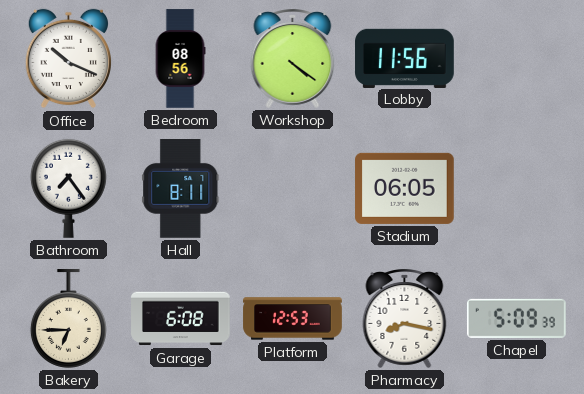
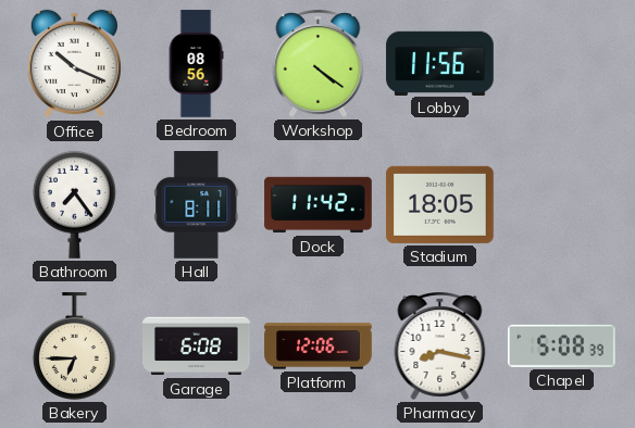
Dock: none -> 11:42
Stadium: 06:05 -> 18:05
Platform: 12:53 -> 12:06
Chapel: 5:09 -> 5:08
